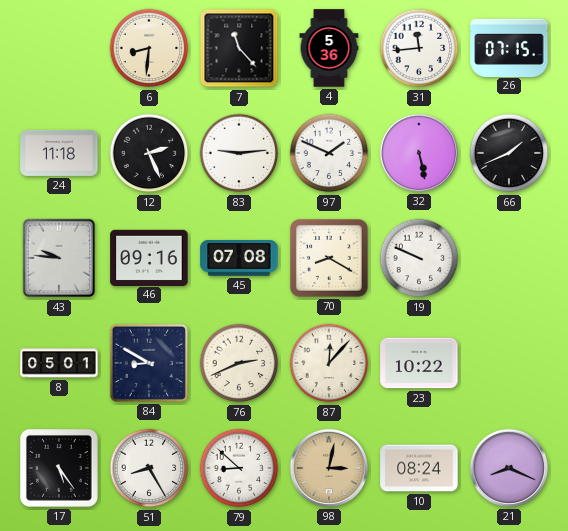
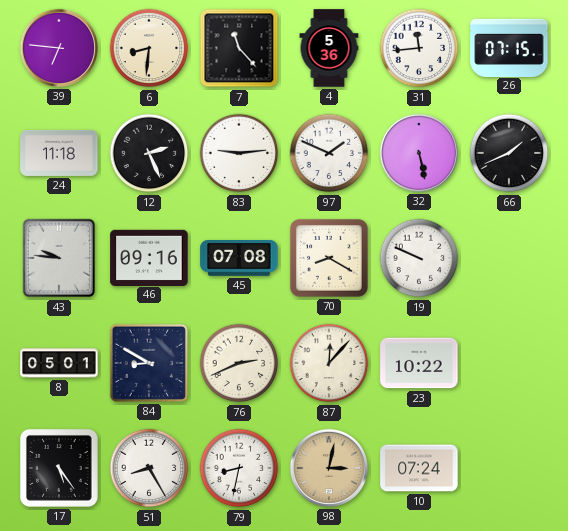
39: none -> 6:46
79: 8:52 -> 8:32
10: 08:24 -> 07:24
21: 8:19 -> none
